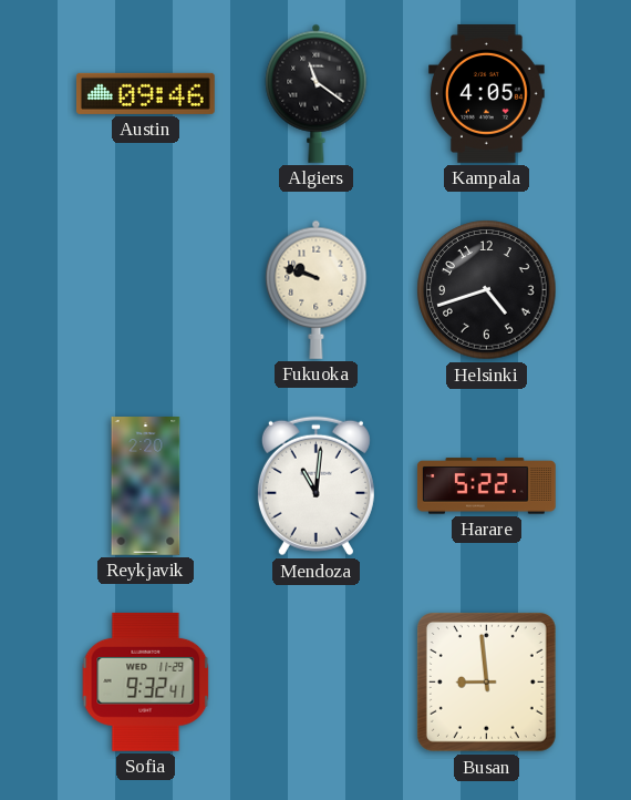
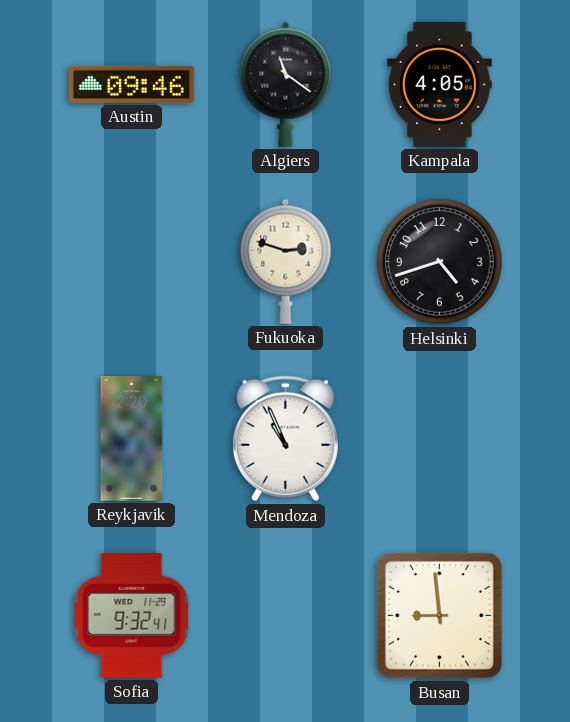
Fukuoka: 9:48 -> 2:48
Mendoza: 11:01 -> 10:56
Harare: 5:22 -> none
